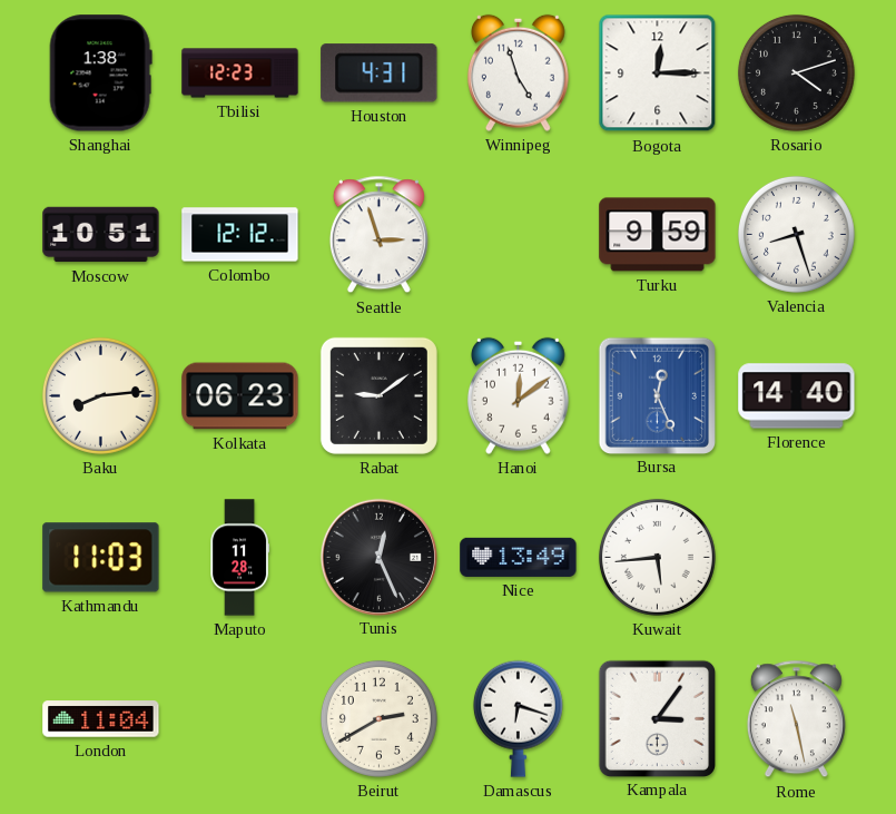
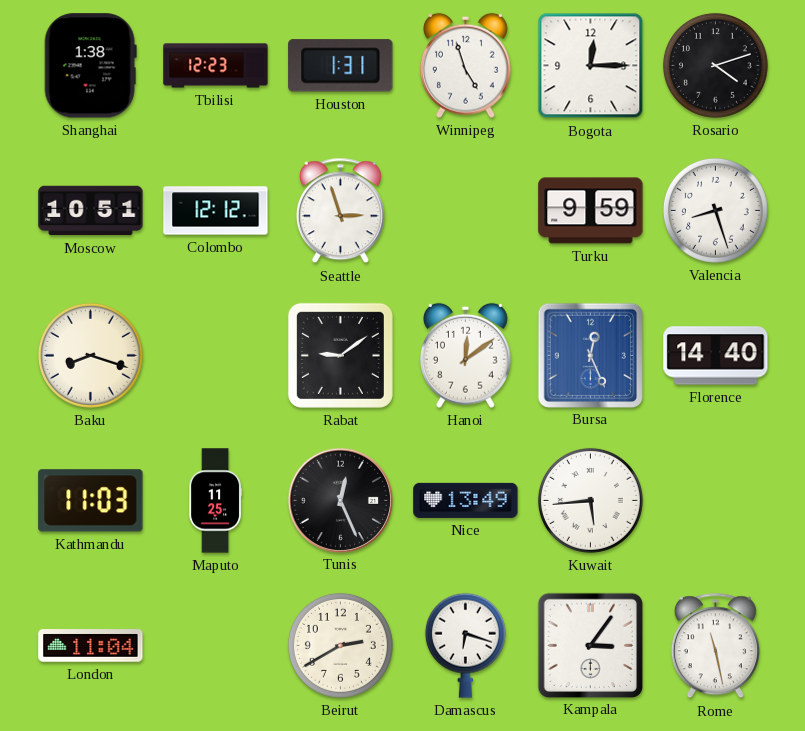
Houston: 4:31 -> 1:31
Baku: 8:14 -> 8:18
Kolkata: 06:23 -> none
Maputo: 11:28 -> 11:25
